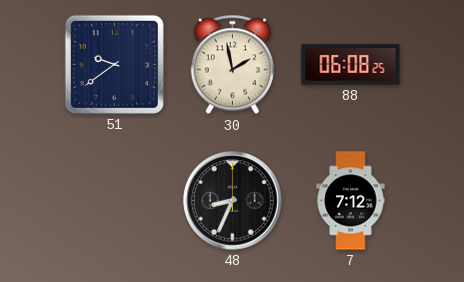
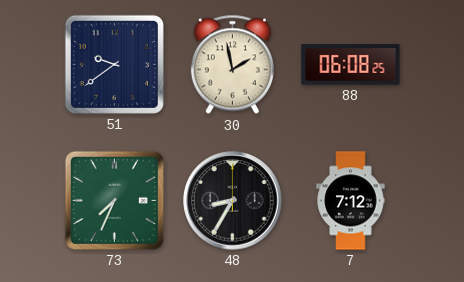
73: none -> 7:34
48: 8:34 -> 8:35
